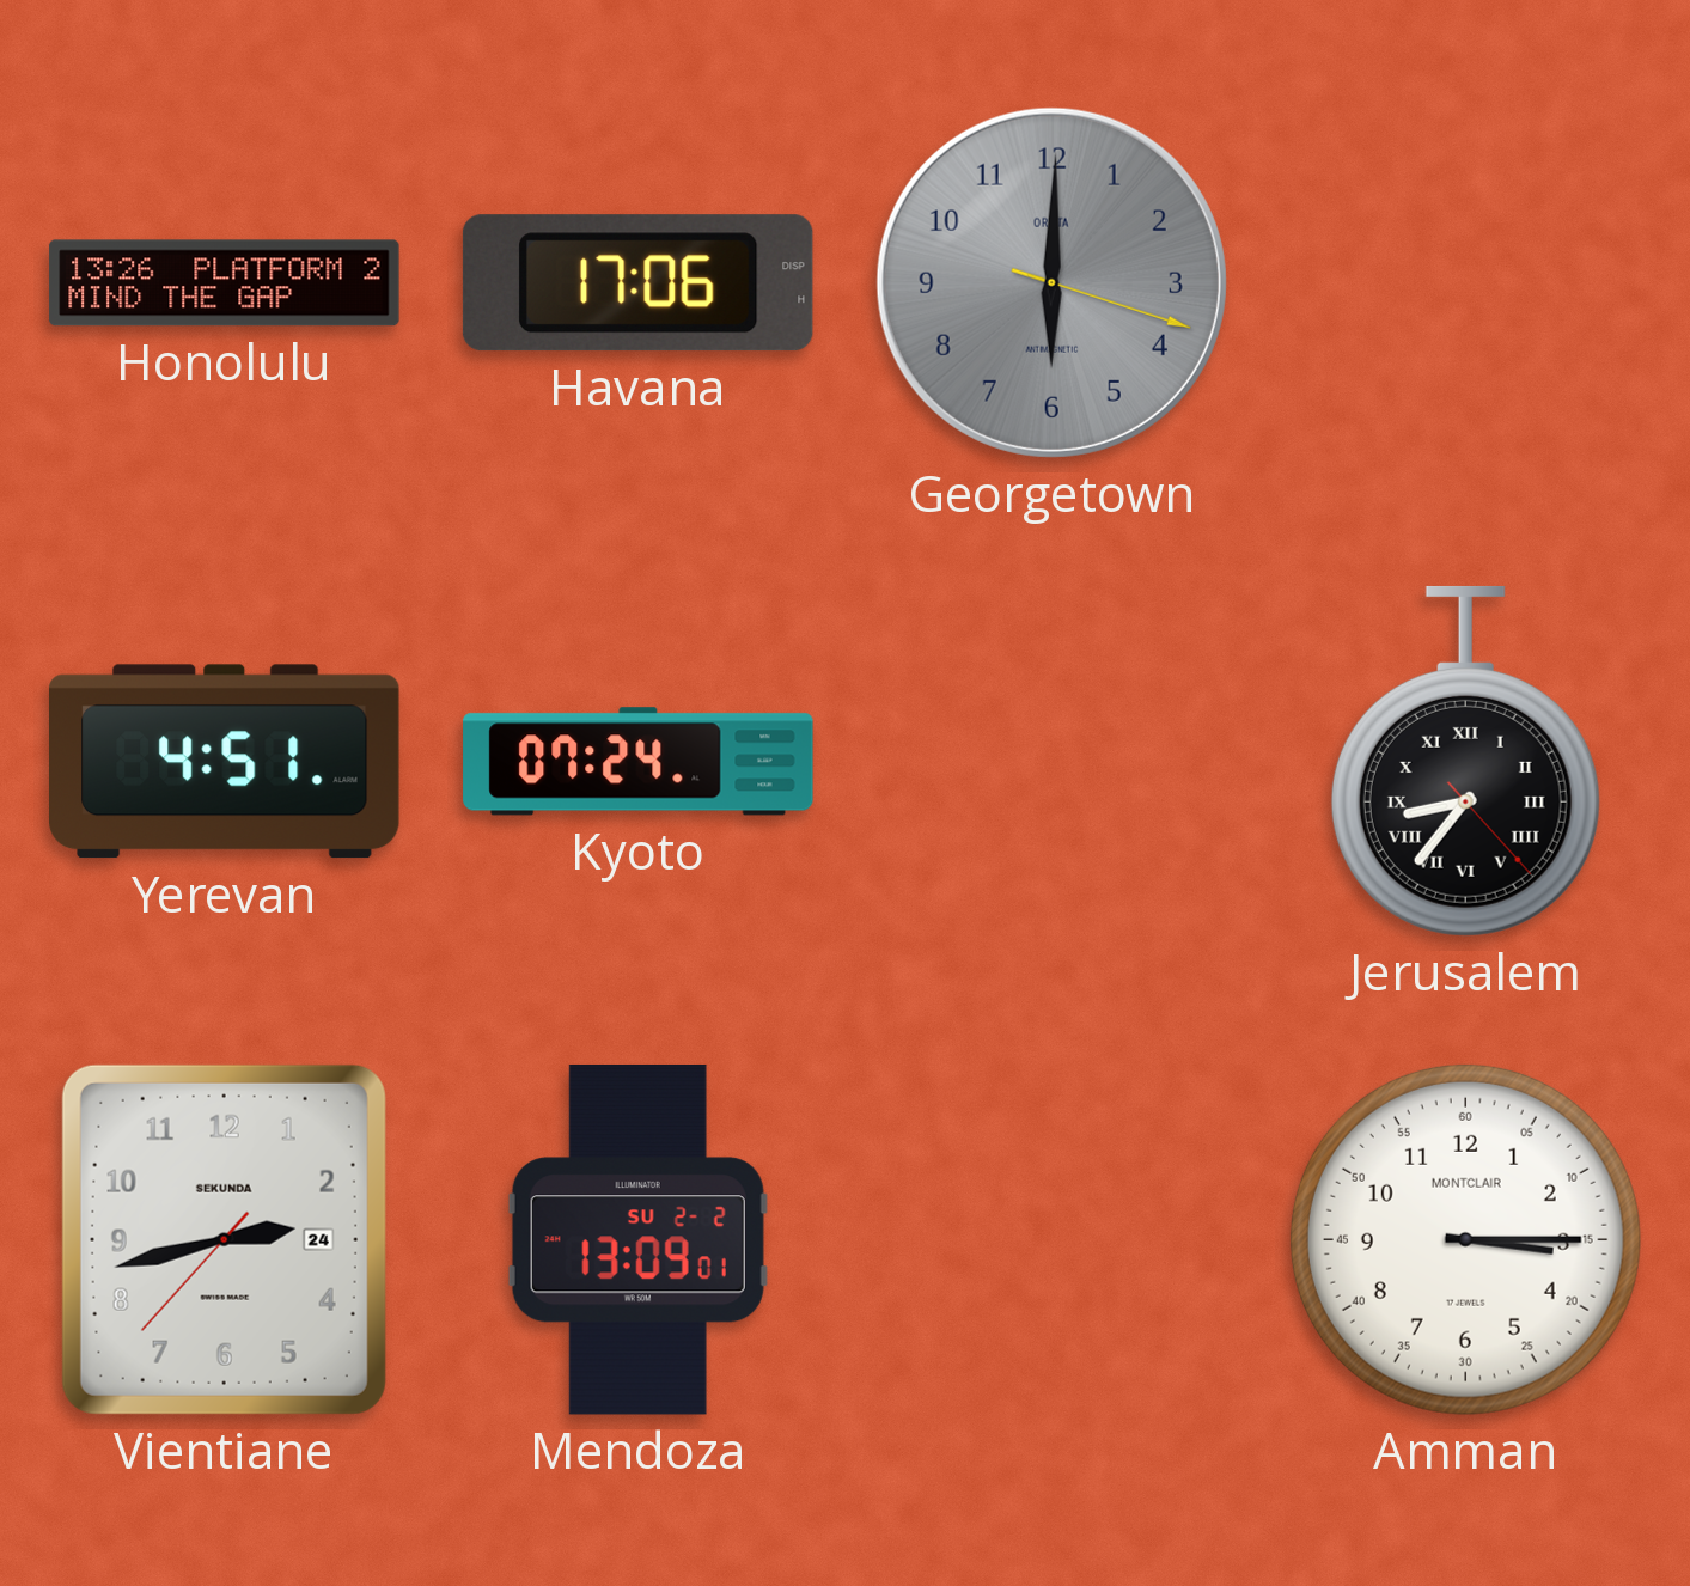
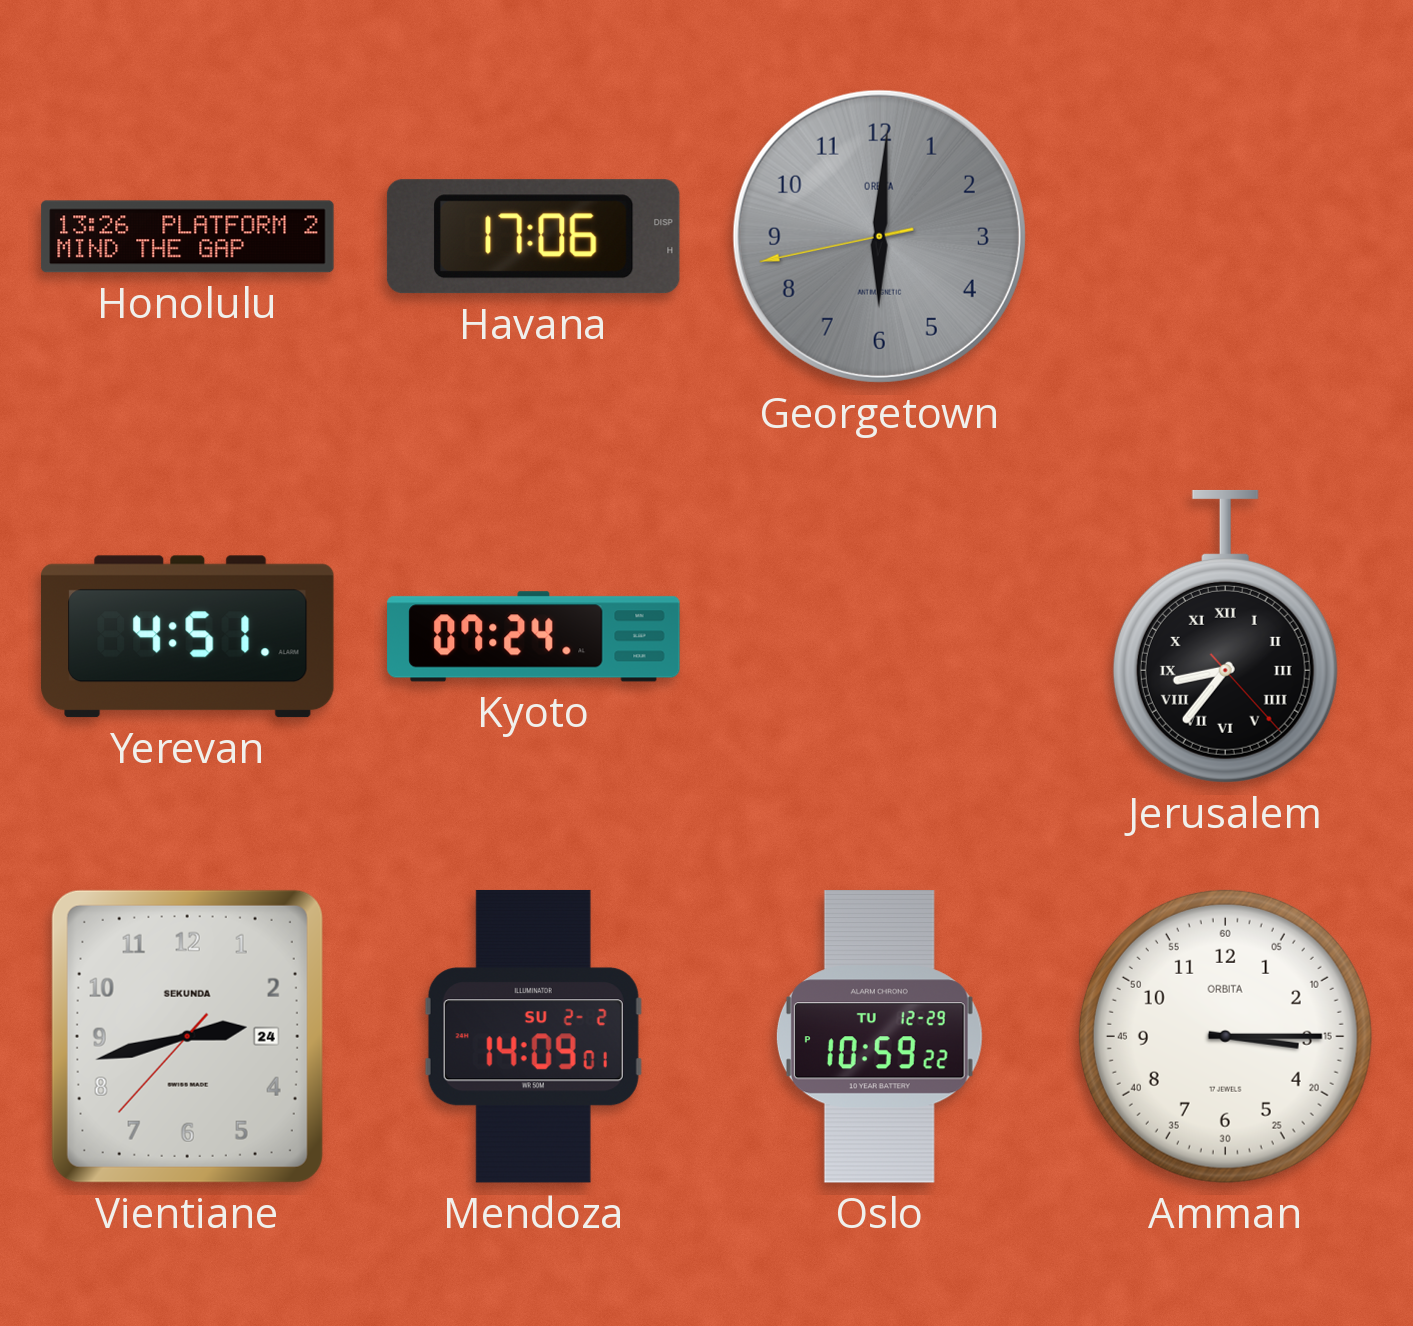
Georgetown: 6:00:18 -> 6:00:43
Mendoza: 13:09 -> 14:09
Oslo: none -> 10:59
Amman brand: MONTCLAIR -> ORBITA
